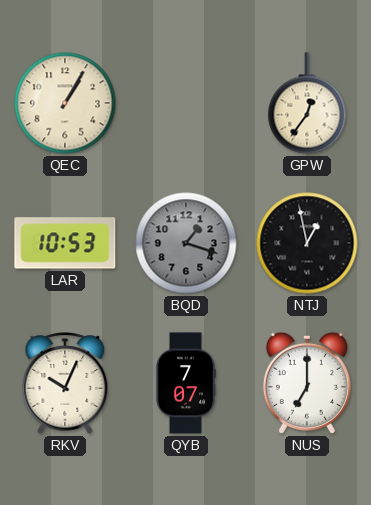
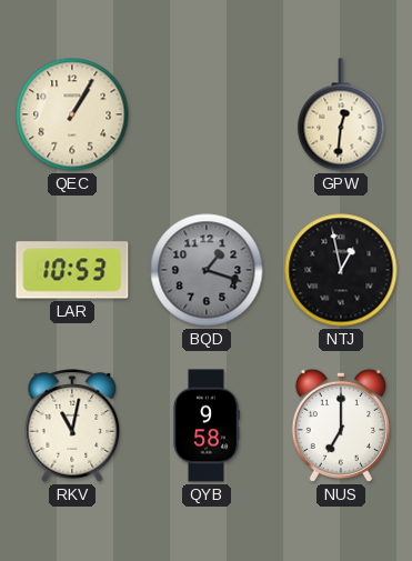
GPW: 12:36 -> 12:31
RKV: 10:04 -> 11:02
QYB: 7:07 -> 9:58
